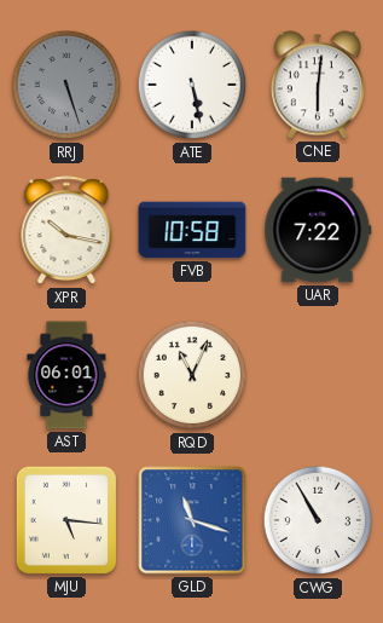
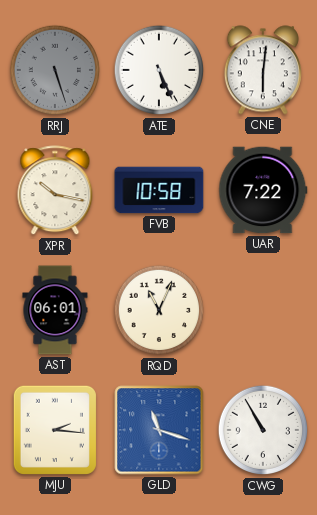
ATE: 5:28 -> 5:26
MJU: 5:16 -> 2:16
